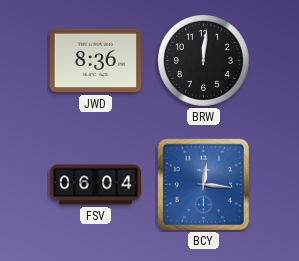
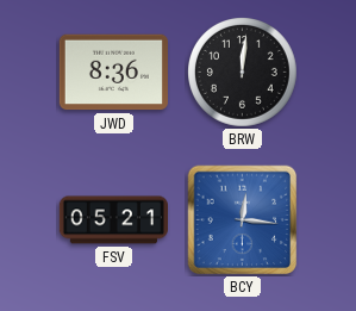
FSV: 06:04 -> 05:21
